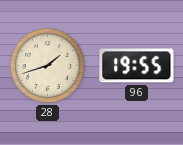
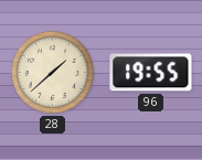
28: 1:42 -> 1:38
